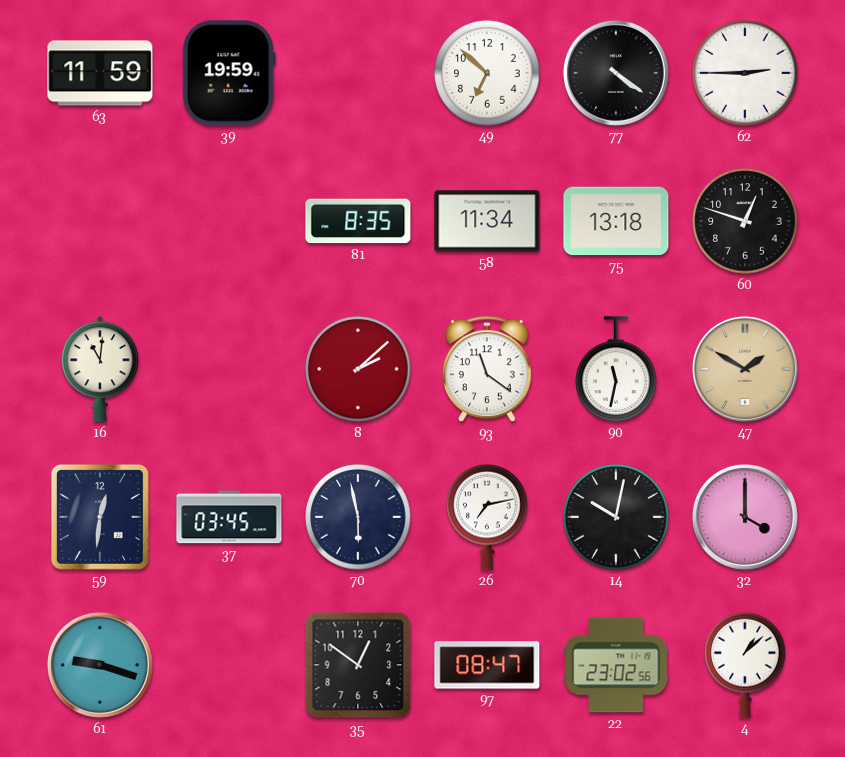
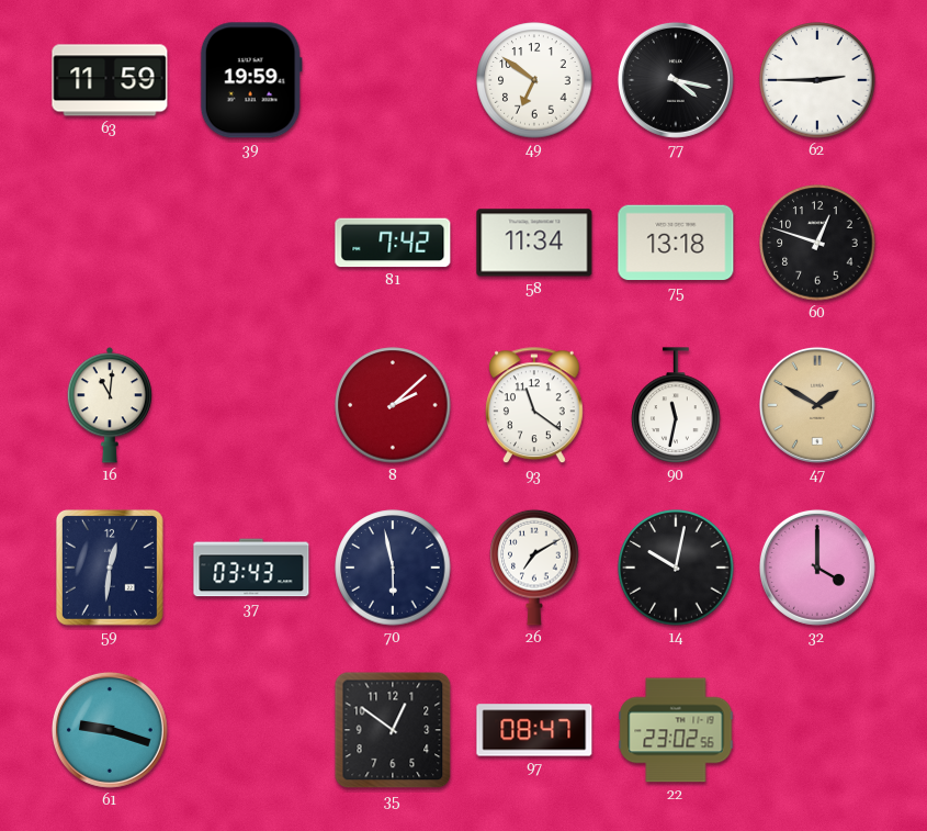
49: 6:52 -> 6:51
77: 4:21 -> 4:17
81: 8:35 -> 7:42
37: 03:45 -> 03:43
26: 7:13 -> 7:10
4: 1:08 -> none
